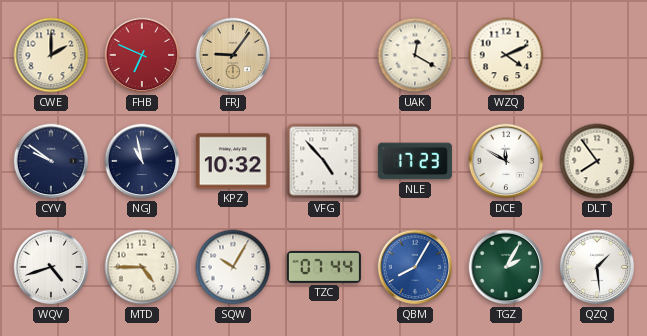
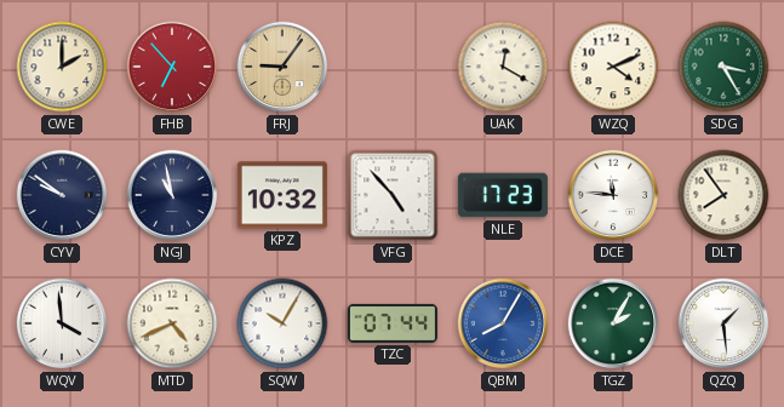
FHB: 6:49 -> 6:53
SDG: none -> 3:25
DCE: 11:50 -> 11:46
WQV: 4:42 -> 3:59
MTD: 4:45 -> 4:41
